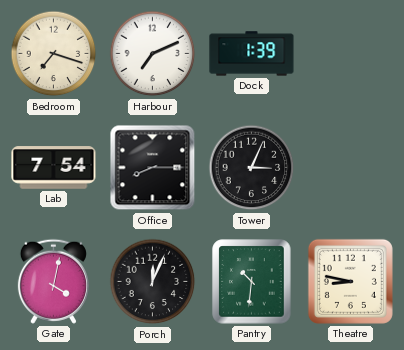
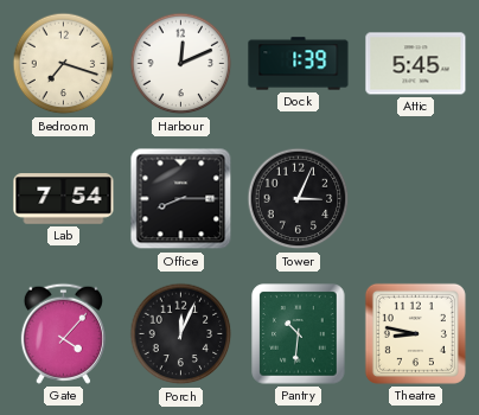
Harbour: 7:11 -> 12:11
Attic: none -> 5:45
Gate: 4:02 -> 4:07
